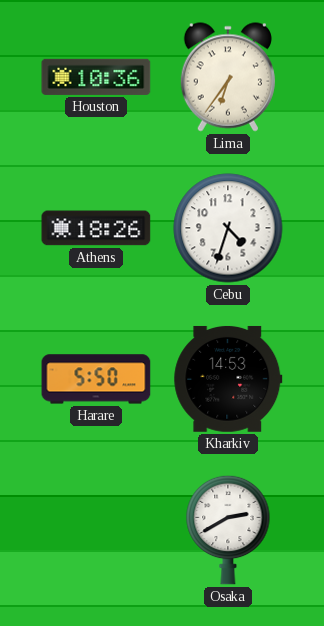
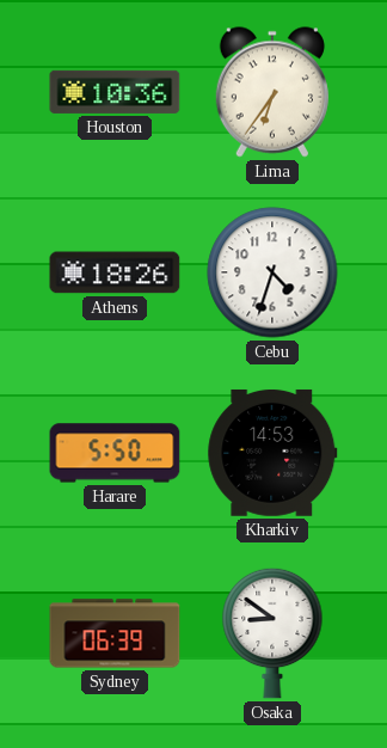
Sydney: none -> 06:39
Osaka: 2:40 -> 8:51
